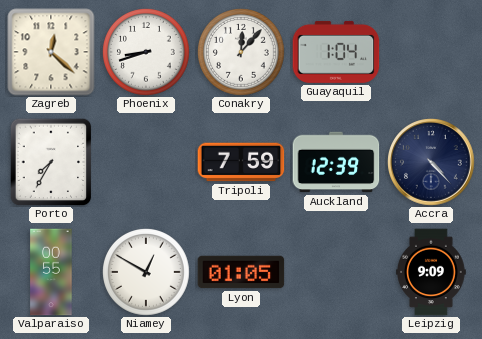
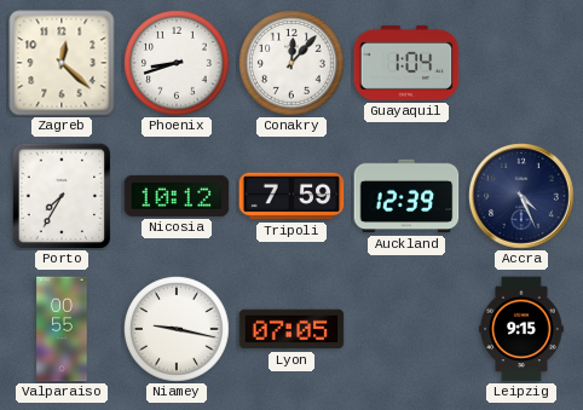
Nicosia: none -> 10:12
Accra: 4:23 -> 4:26
Niamey: 12:50 -> 9:17
Lyon: 01:05 -> 07:05
Leipzig: 9:09 -> 9:15
